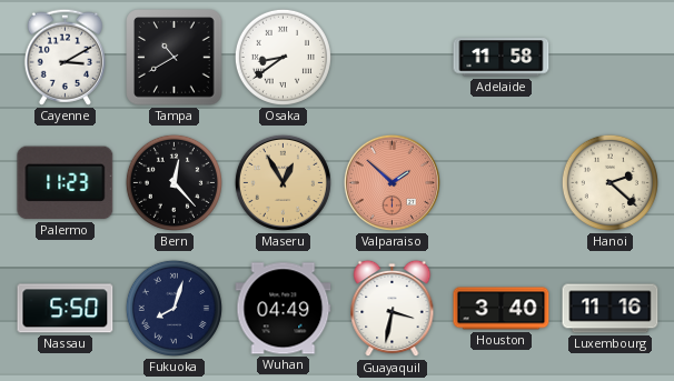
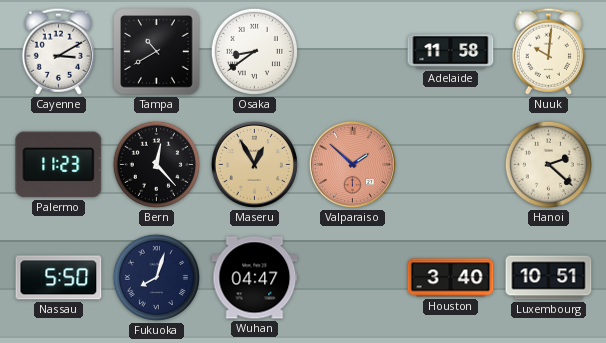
Nuuk: none -> 10:01
Wuhan: 04:49 -> 04:47
Guayaquil: 3:32 -> none
Luxembourg: 11:16 -> 10:51
